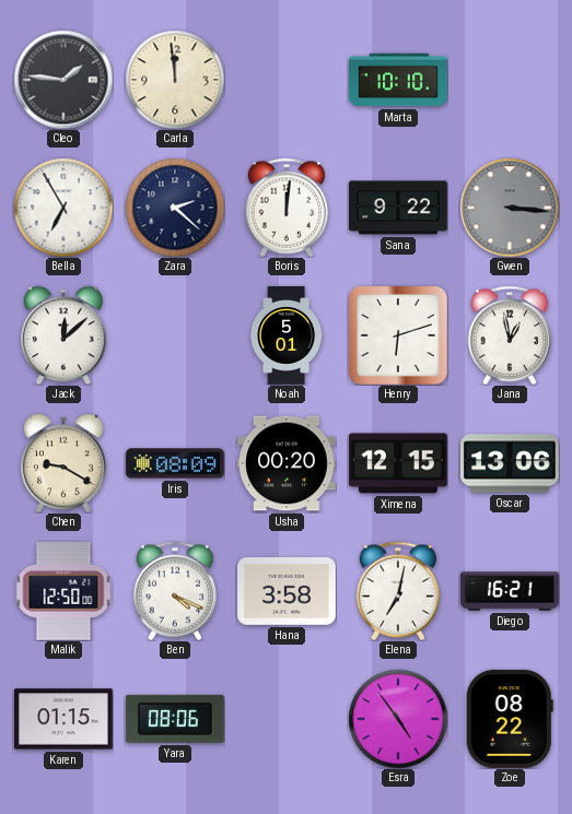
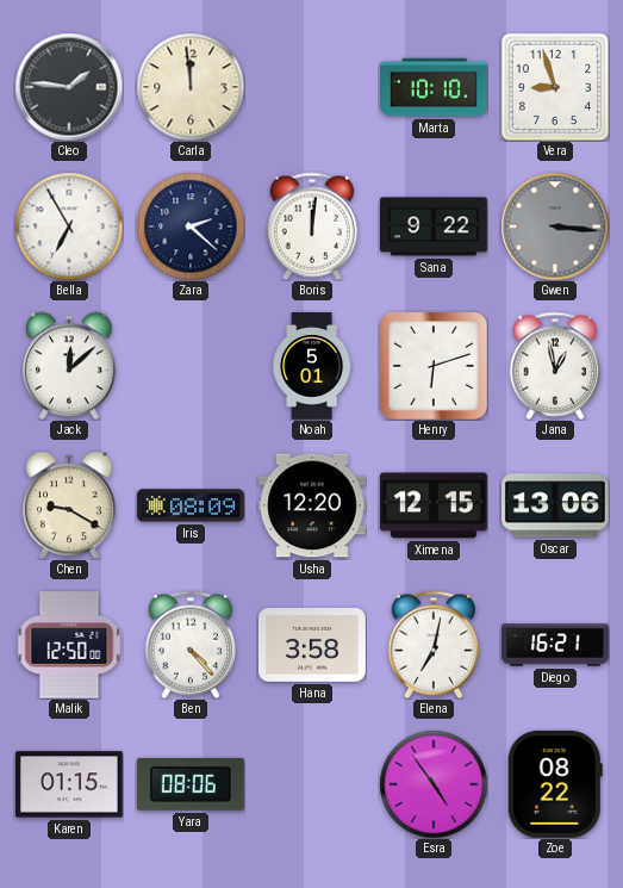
Vera: none -> 8:57
Usha: 00:20 -> 12:20
Ben: 4:19 -> 4:23
